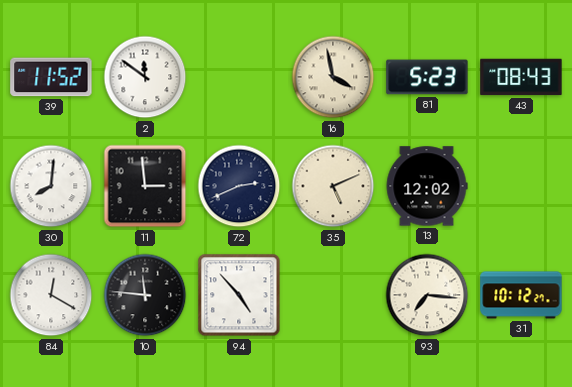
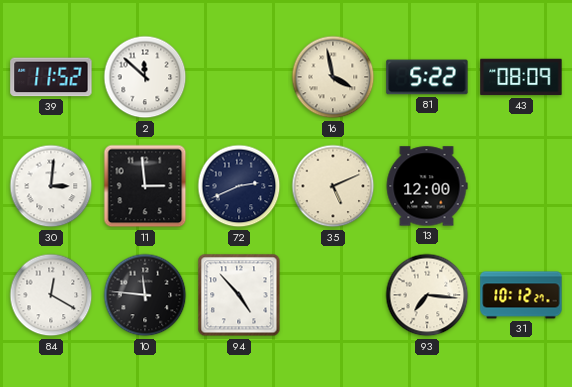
2: 11:51 -> 11:52
81: 5:23 -> 5:22
43: 08:43 -> 08:09
30: 8:01 -> 3:01
13: 12:02 -> 12:00
